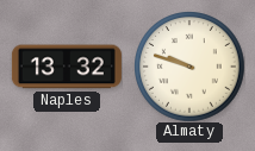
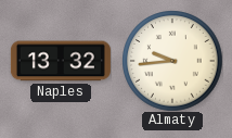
Almaty: 9:48 -> 9:44
